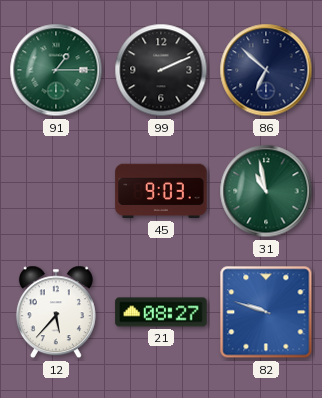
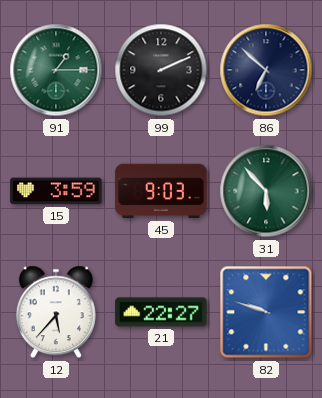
15: none -> 3:59
31: 10:58 -> 5:53
21: 08:27 -> 22:27
